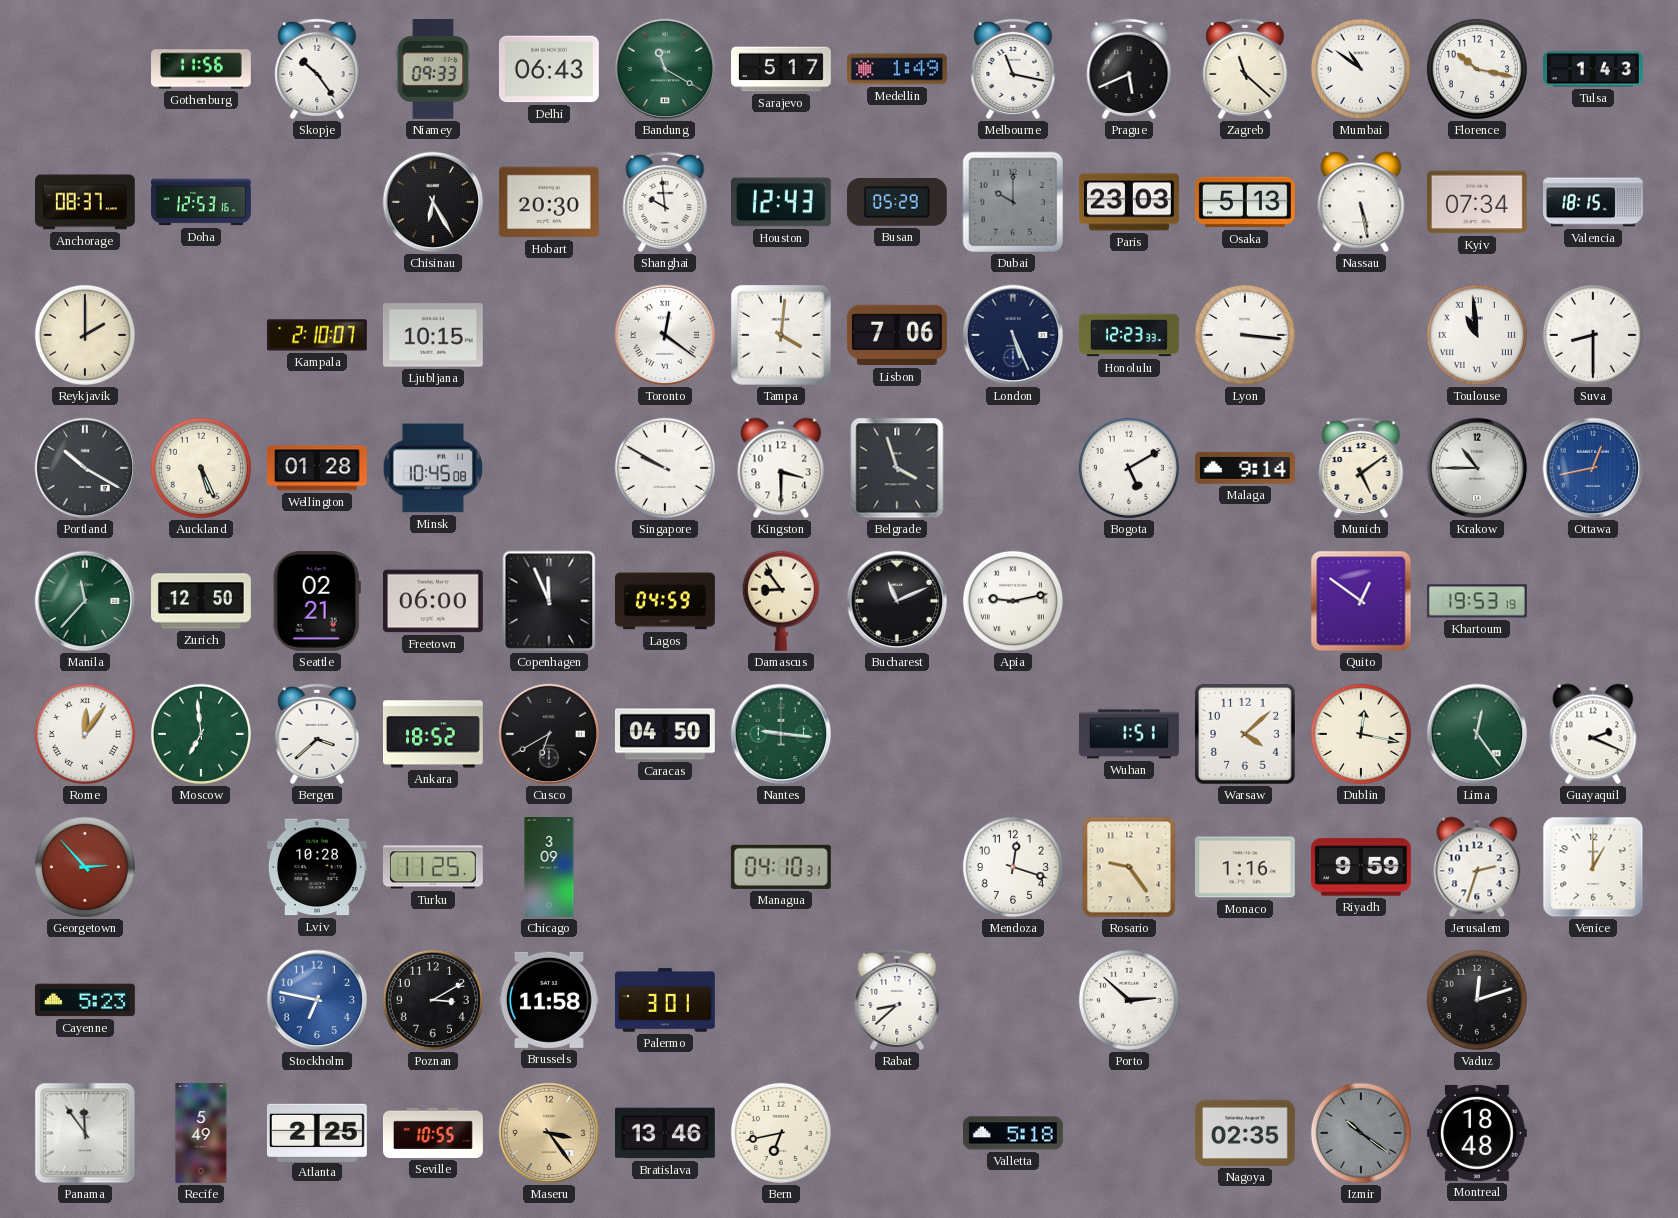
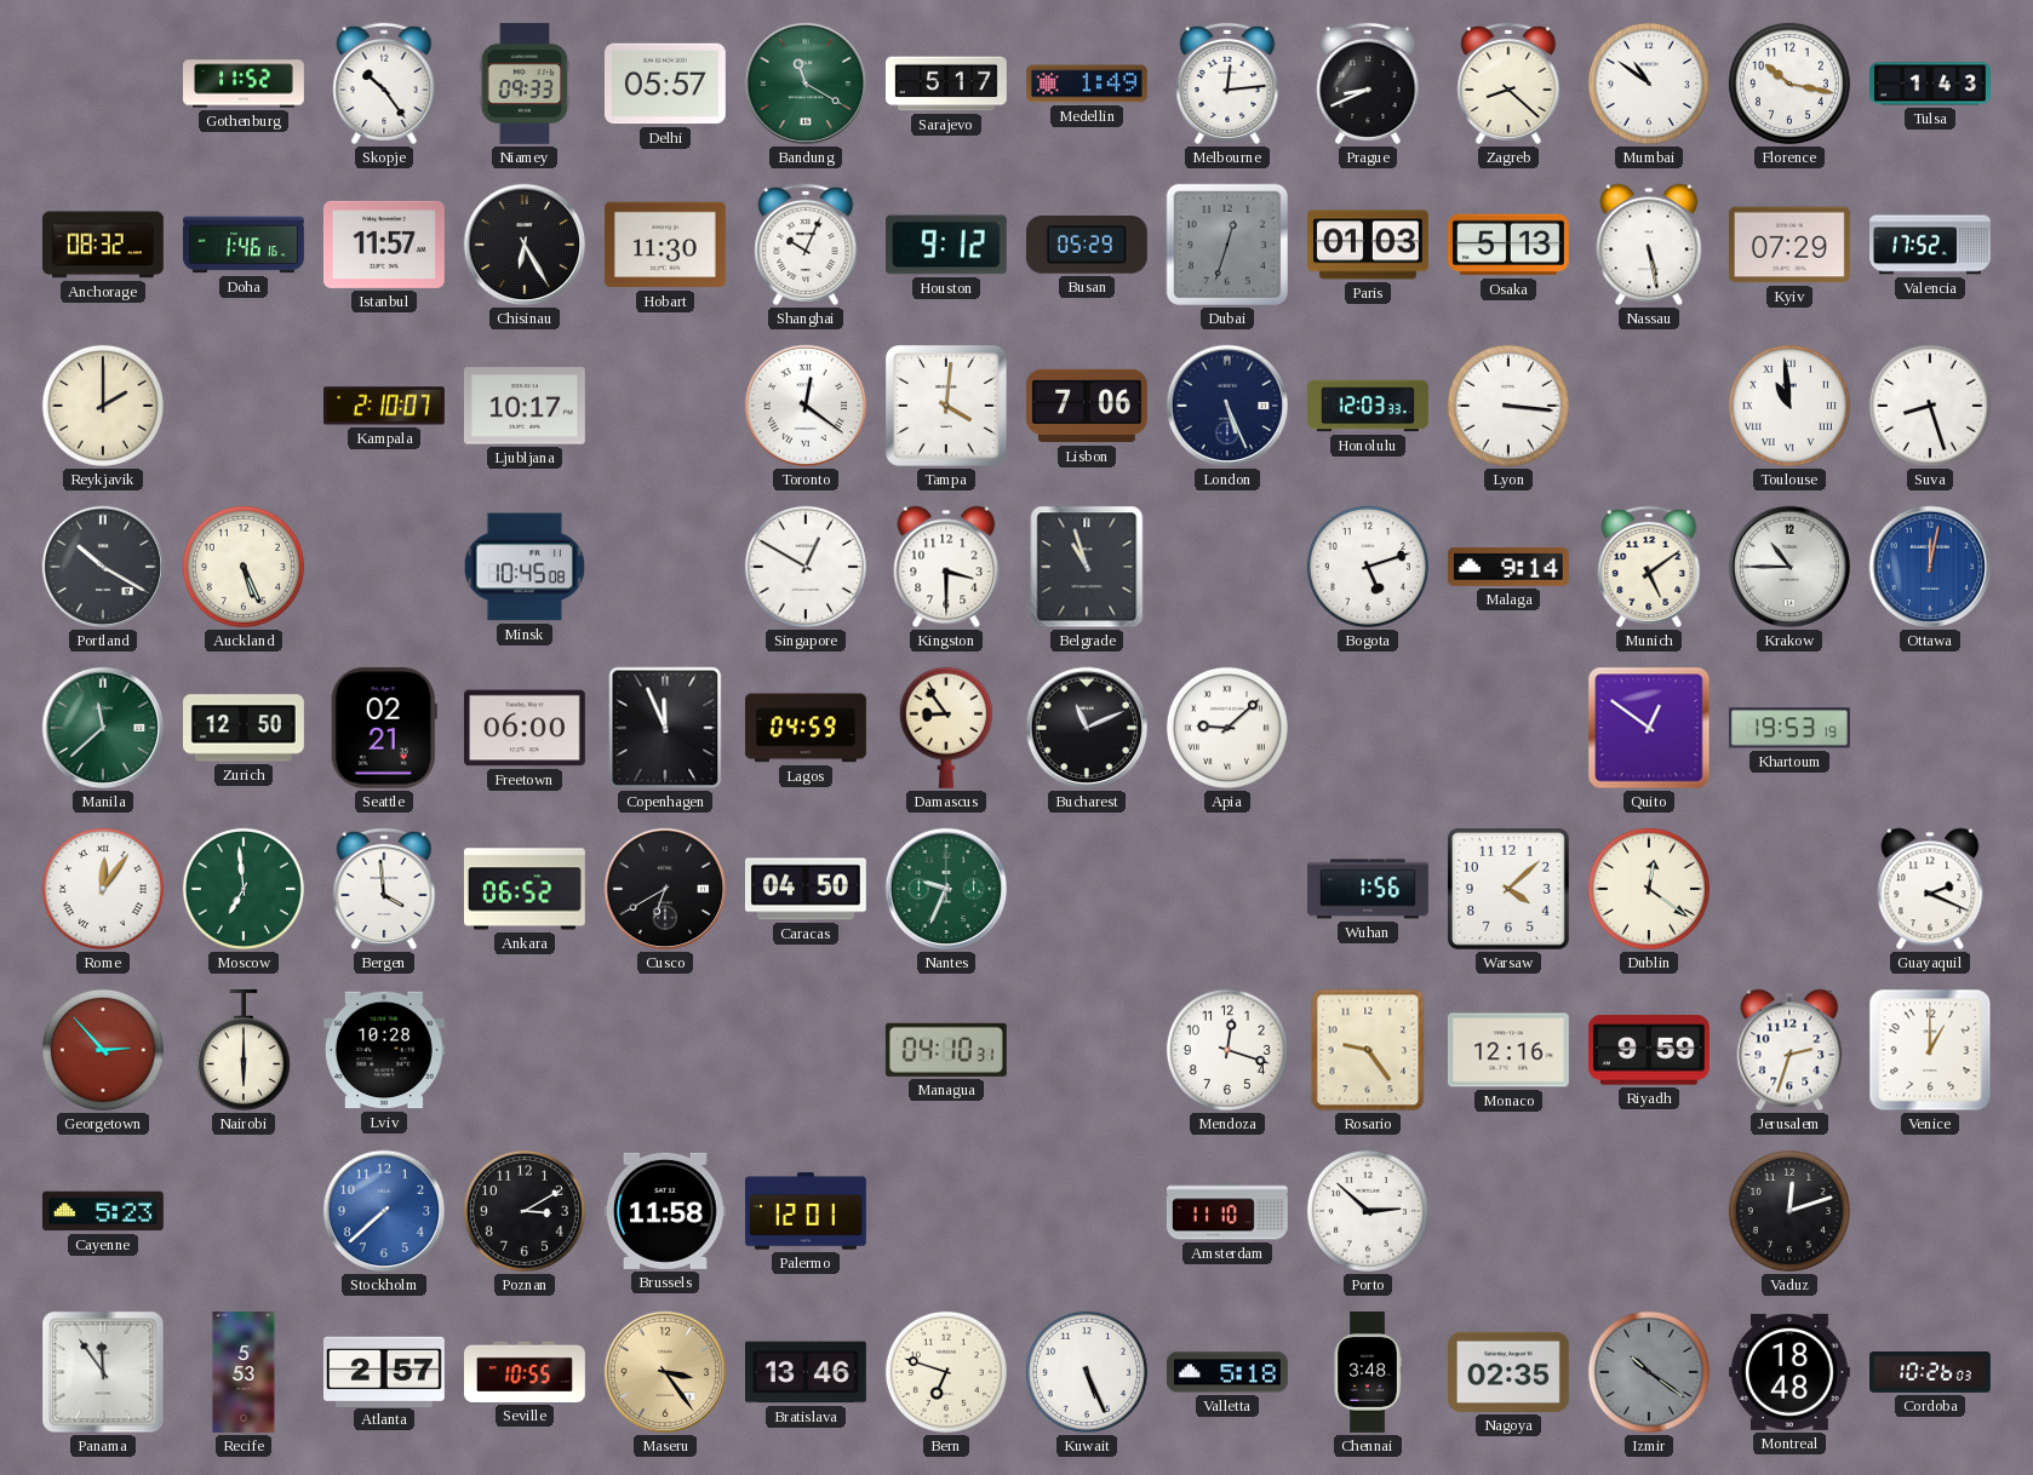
Gothenburg: 11:56 -> 11:52
Delhi: 06:43 -> 05:57
Melbourne: 11:17 -> 12:14
Prague: 5:41 -> 8:41
Zagreb: 11:22 -> 8:22
Anchorage: 08:37 -> 08:32
Doha: 12:53 -> 1:46
Istanbul: none -> 11:57
Hobart: 20:30 -> 11:30
Shanghai: 9:59 -> 10:04
Houston: 12:43 -> 9:12
Dubai: 10:00 -> 12:33
Paris: 23:03 -> 01:03
Kyiv: 07:34 -> 07:29
Valencia: 18:15 -> 17:52
Ljubljana: 10:15 -> 10:17
Honolulu: 12:23 -> 12:03
Suva: 8:30 -> 8:27
Wellington: 01:28 -> none
Singapore: 9:50 -> 12:50
Belgrade: 3:57 -> 10:57
Bogota: 5:10 -> 5:12
Ottawa: 12:43 -> 12:02
Manila: 11:37 -> 11:38
Apia: 9:13 -> 9:08
Bergen: 3:38 -> 3:59
Ankara: 18:52 -> 06:52
Nantes: 9:16 -> 9:34
Wuhan: 1:51 -> 1:56
Dublin: 12:17 -> 12:21
Lima: 12:24 -> none
Nairobi: none -> 6:00
Turku: 11:25 -> none
Chicago: 3:09 -> none
Monaco: 1:16 -> 12:16
Stockholm: 6:47 -> 7:38
Palermo: 3:01 -> 12:01
Rabat: 8:38 -> none
Amsterdam: none -> 11:10
Recife: 5:49 -> 5:53
Atlanta: 2:25 -> 2:57
Bern: 6:43 -> 6:48
Kuwait: none -> 5:26
Chennai: none -> 3:48
Cordoba: none -> 10:26
